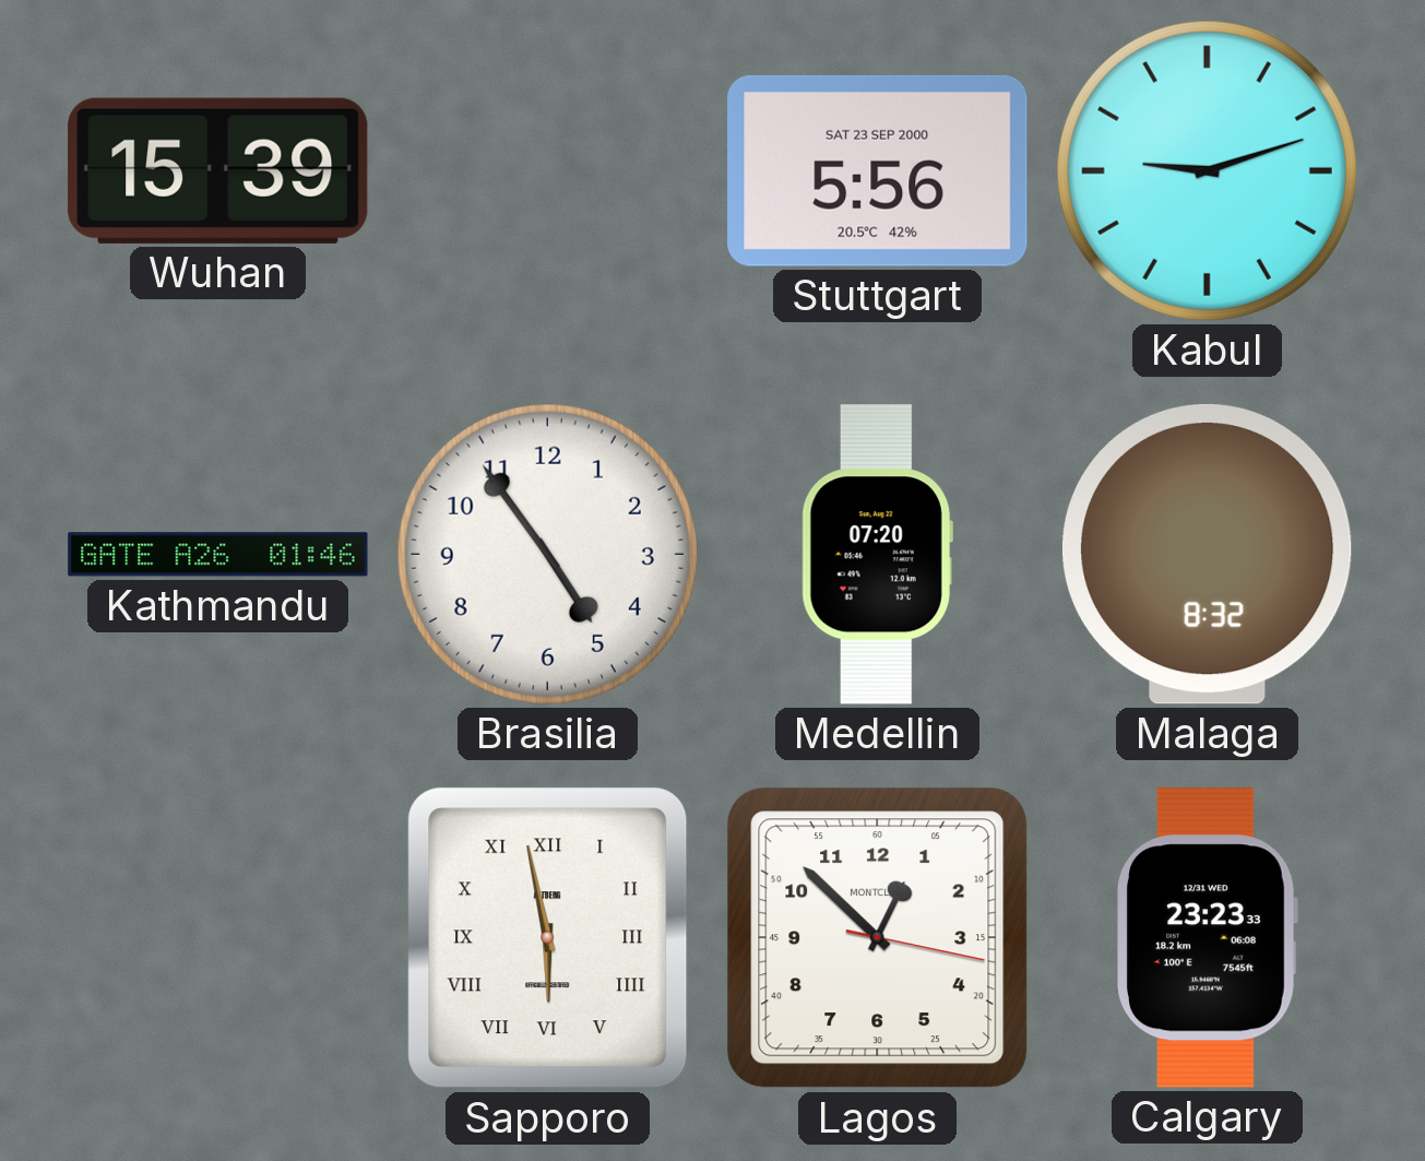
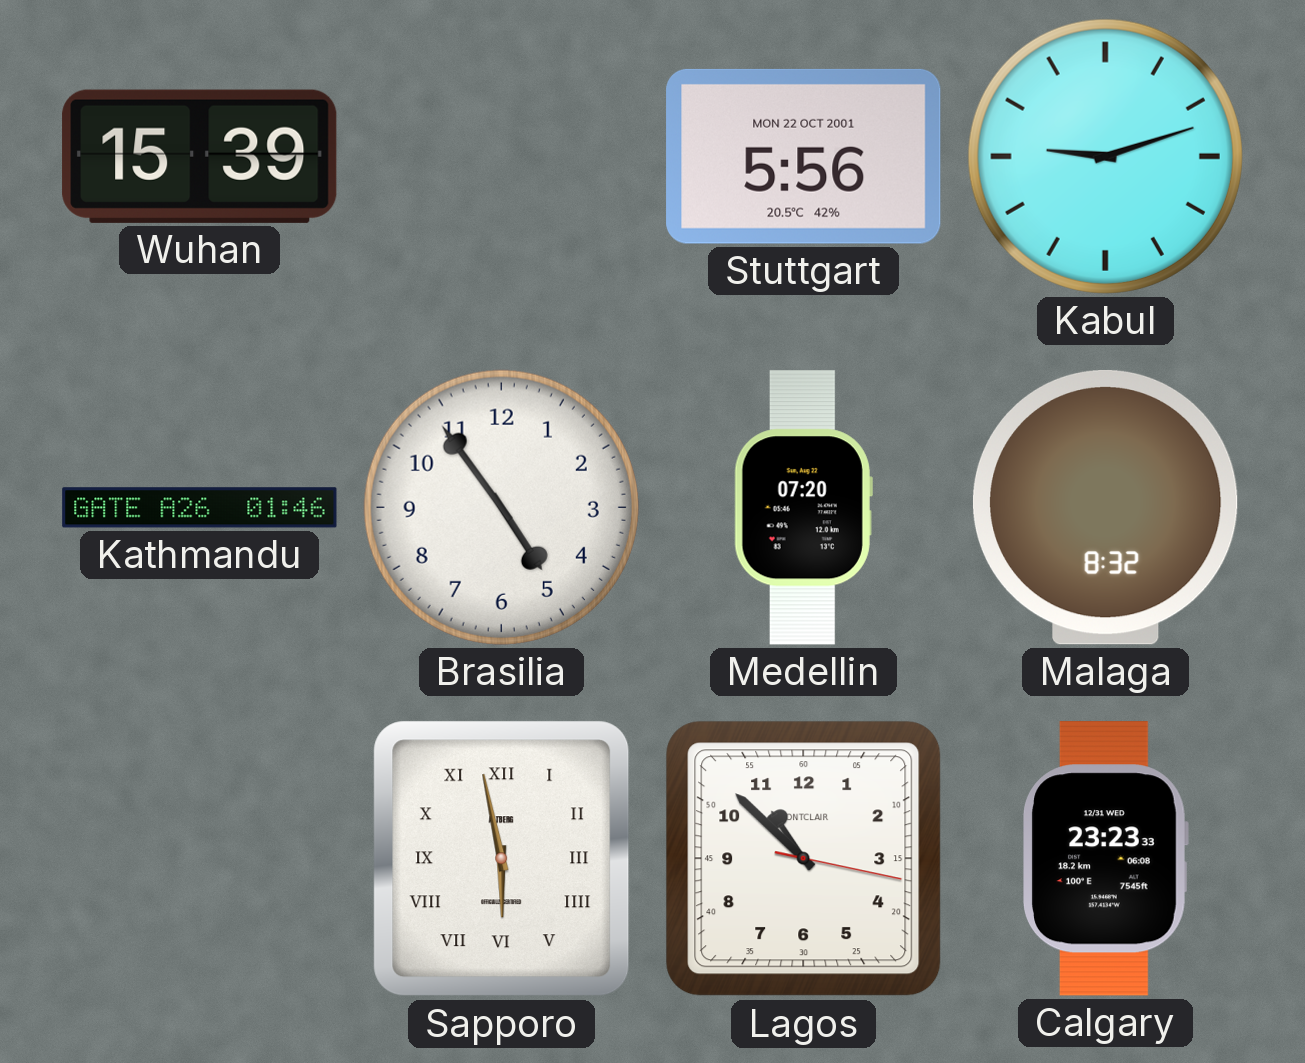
Stuttgart date: SAT 23 SEP 2000 -> MON 22 OCT 2001
Lagos: 12:52 -> 10:52
